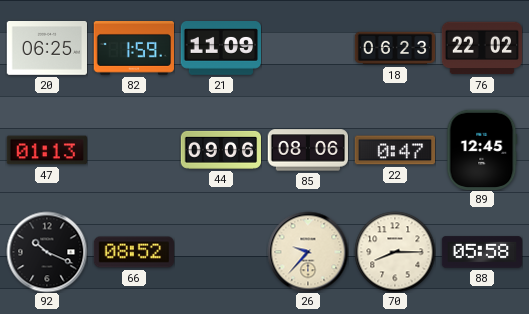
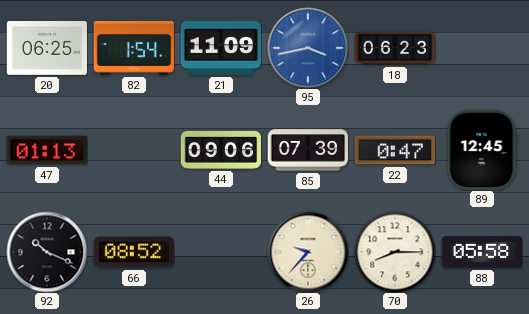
82: 1:59 -> 1:54
95: none -> 3:43
76: 22:02 -> none
85: 08:06 -> 07:39
